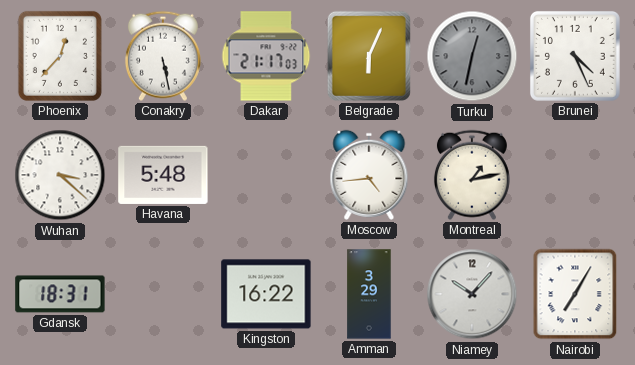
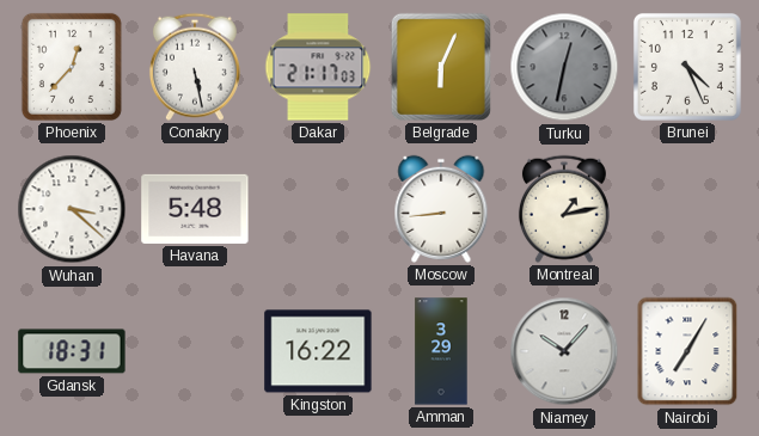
Moscow: 4:44 -> 8:44
